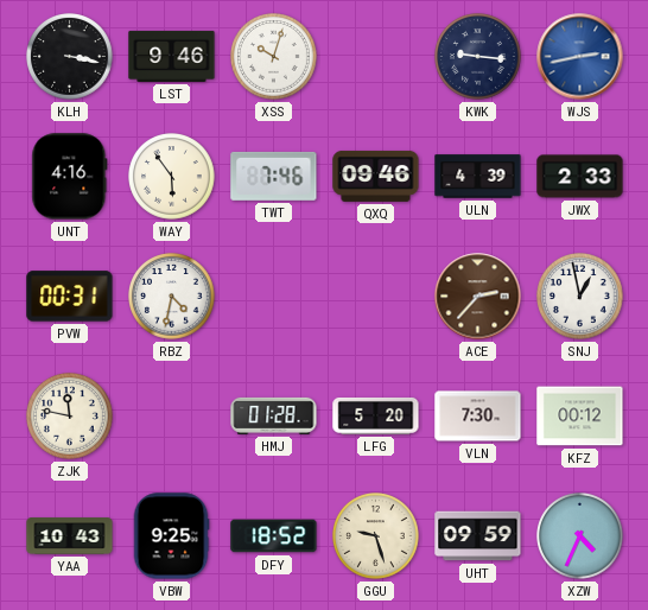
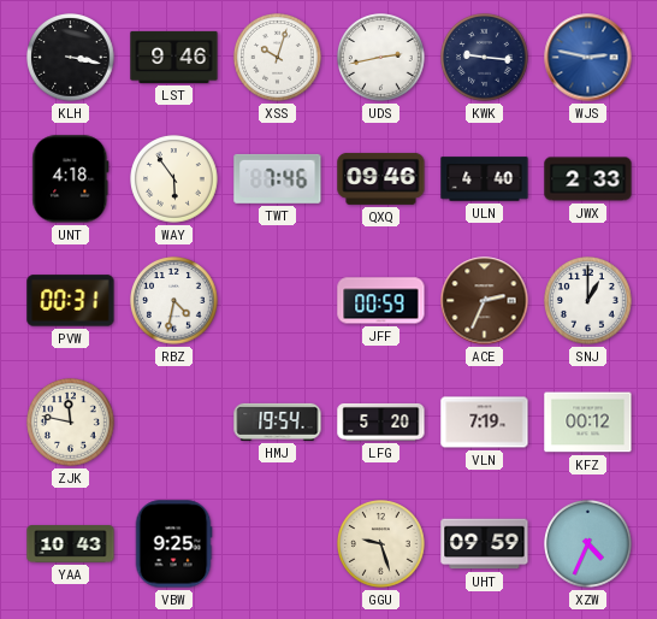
UDS: none -> 2:43
WJS: 2:43 -> 2:47
UNT: 4:16 -> 4:18
ULN: 4:39 -> 4:40
JFF: none -> 00:59
ACE: 2:37 -> 2:34
SNJ: 12:58 -> 1:00
HMJ: 01:28 -> 19:54
VLN: 7:30 -> 7:19
DFY: 18:52 -> none
